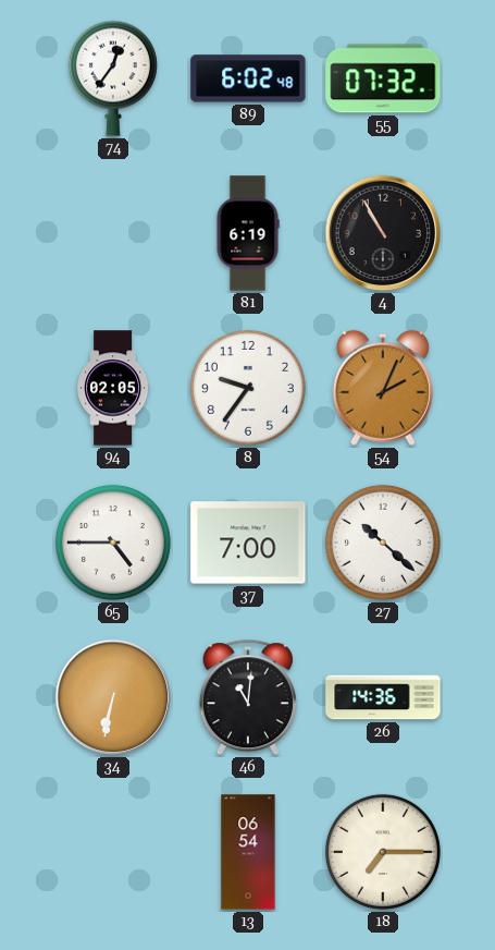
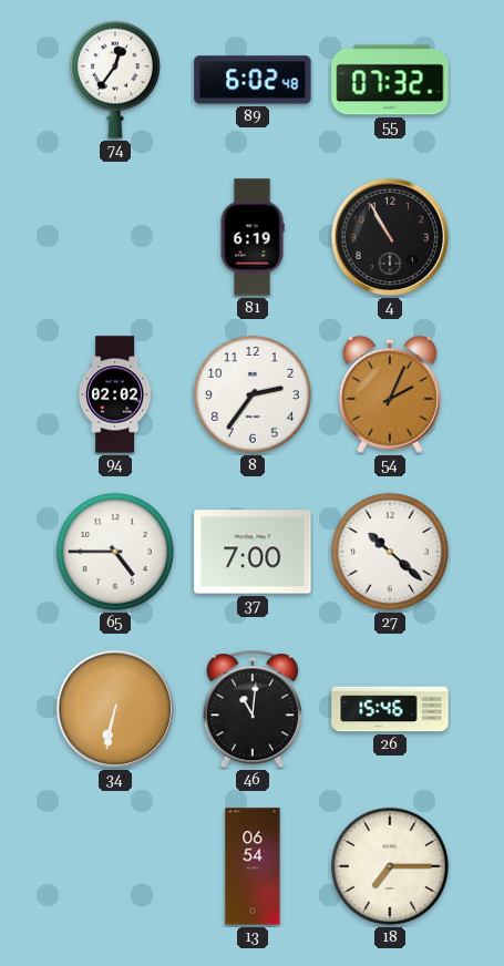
94: 02:05 -> 02:02
8: 9:36 -> 2:36
26: 14:36 -> 15:46
